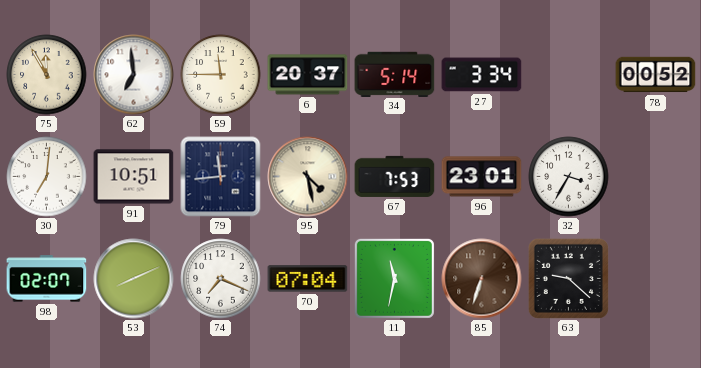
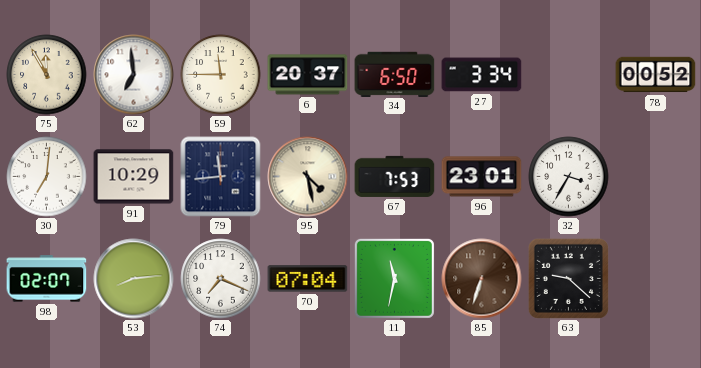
34: 5:14 -> 6:50
91: 10:51 -> 10:29
53: 8:11 -> 8:14
